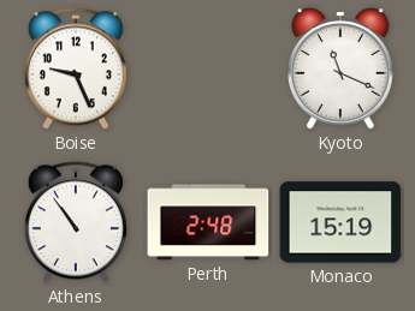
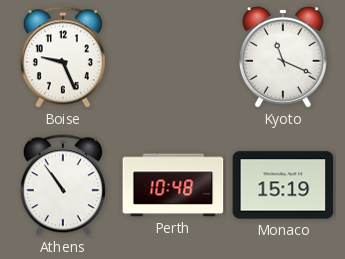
Perth: 2:48 -> 10:48
